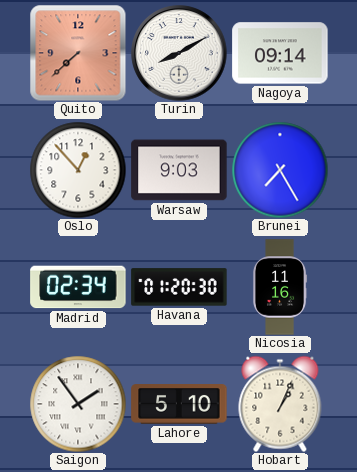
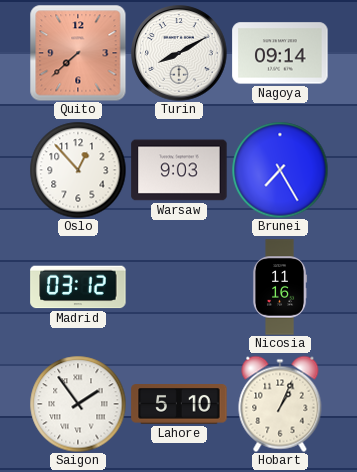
Madrid: 02:34 -> 03:12
Havana: 01:20 -> none
